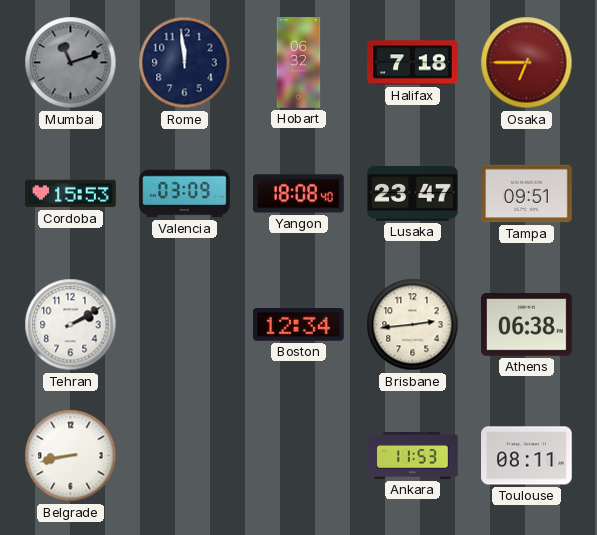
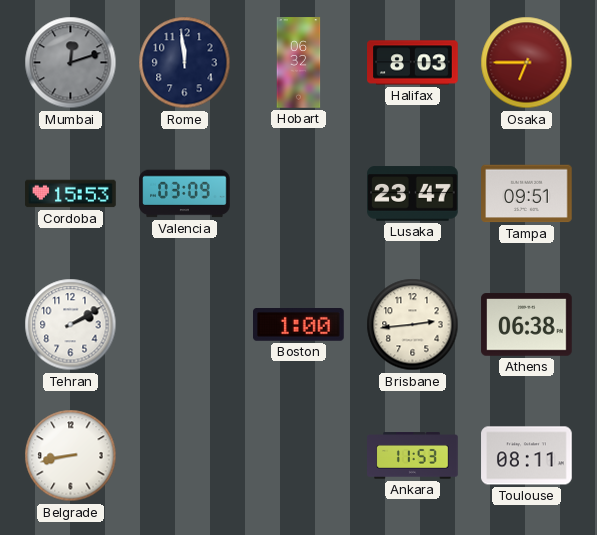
Mumbai: 11:12 -> 12:12
Halifax: 7:18 -> 8:03
Yangon: 18:08 -> none
Boston: 12:34 -> 1:00
